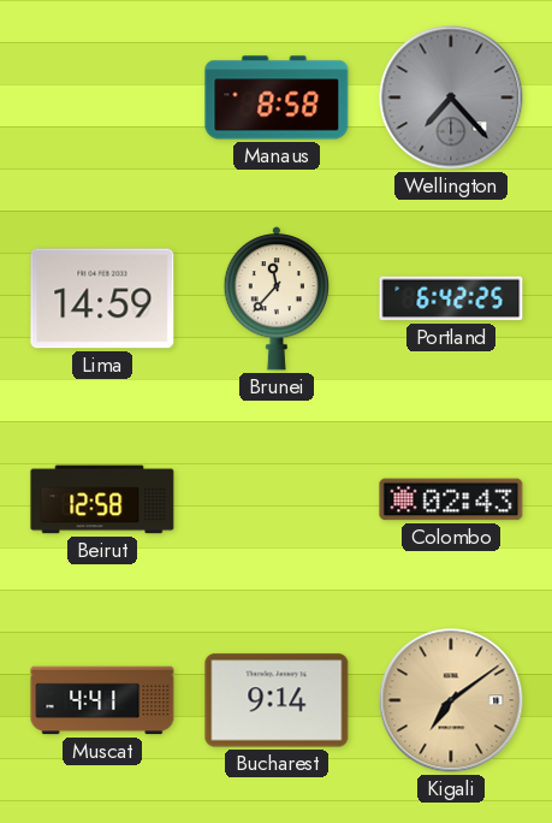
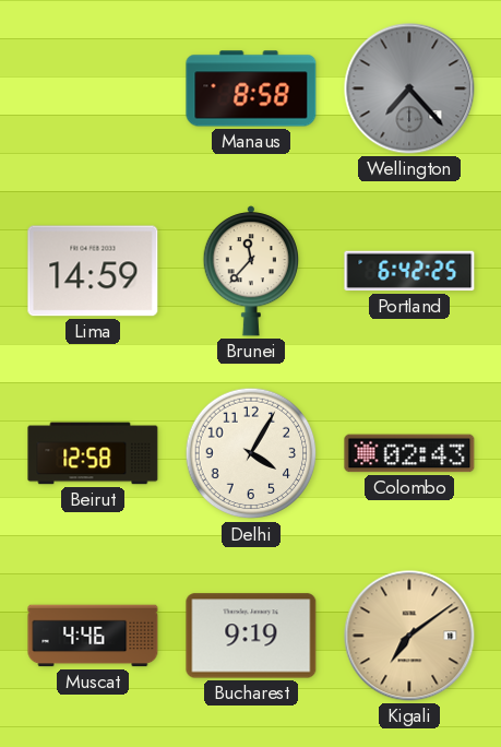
Delhi: none -> 4:05
Muscat: 4:41 -> 4:46
Bucharest: 9:14 -> 9:19
